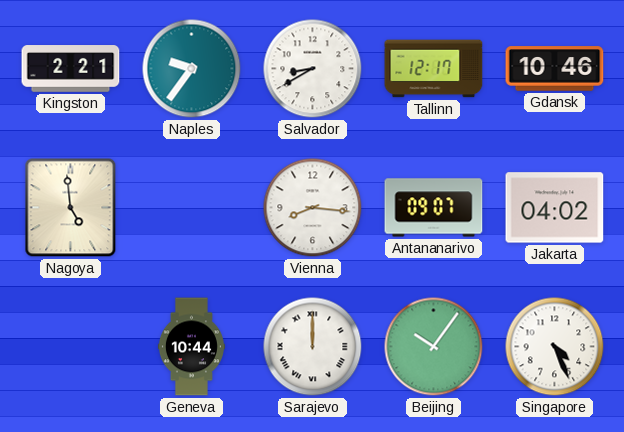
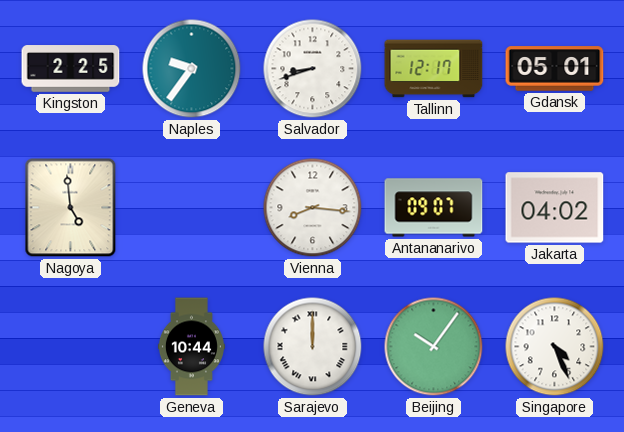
Kingston: 2:21 -> 2:25
Salvador: 8:40 -> 8:42
Gdansk: 10:46 -> 05:01
